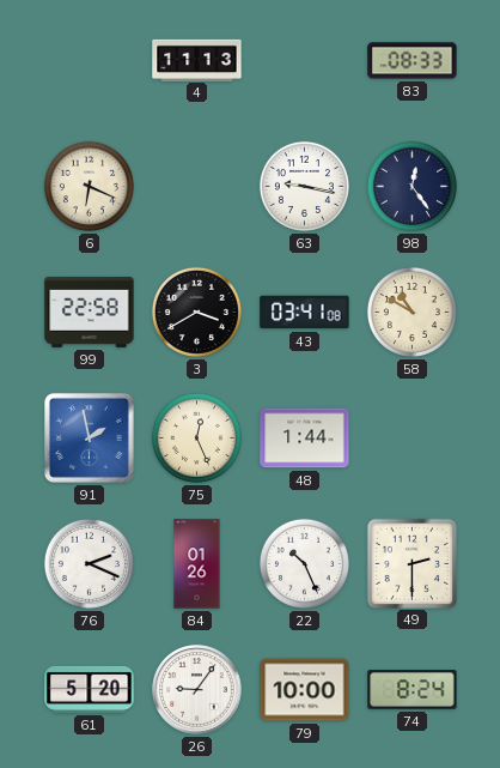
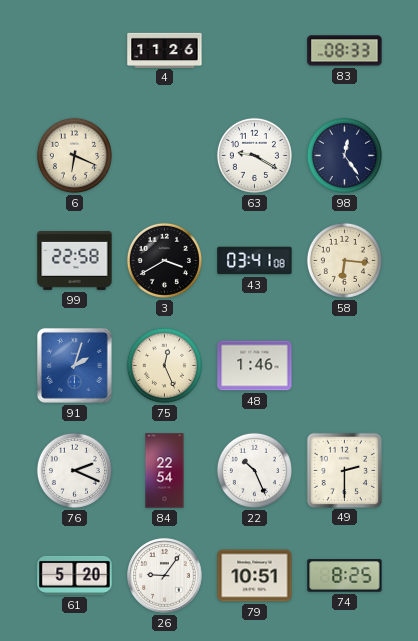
4: 11:13 -> 11:26
63: 9:17 -> 9:20
58: 10:50 -> 6:16
91: 1:58 -> 2:03
48: 1:44 -> 1:46
84: 01:26 -> 22:54
79: 10:00 -> 10:51
74: 8:24 -> 8:25
